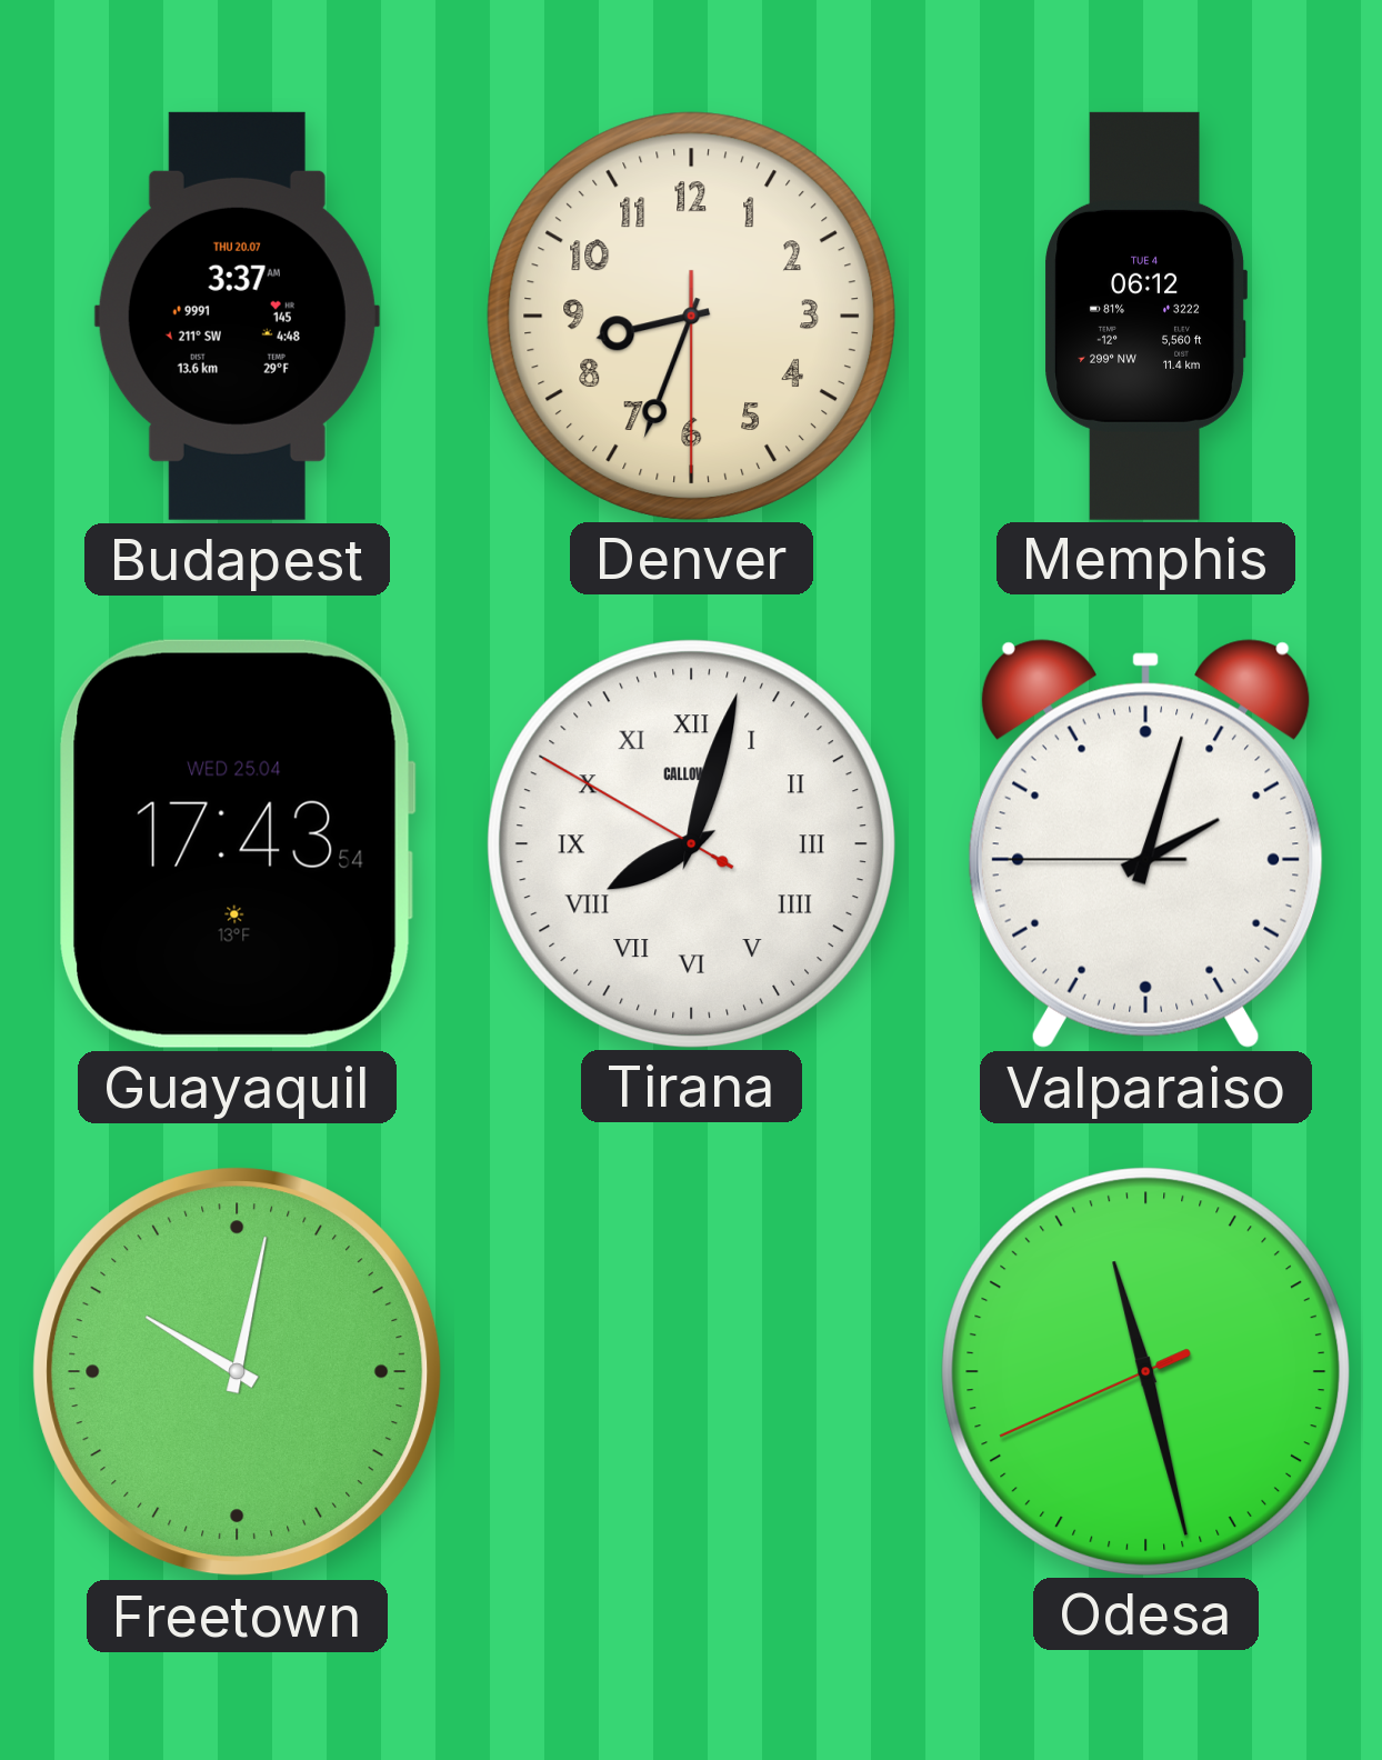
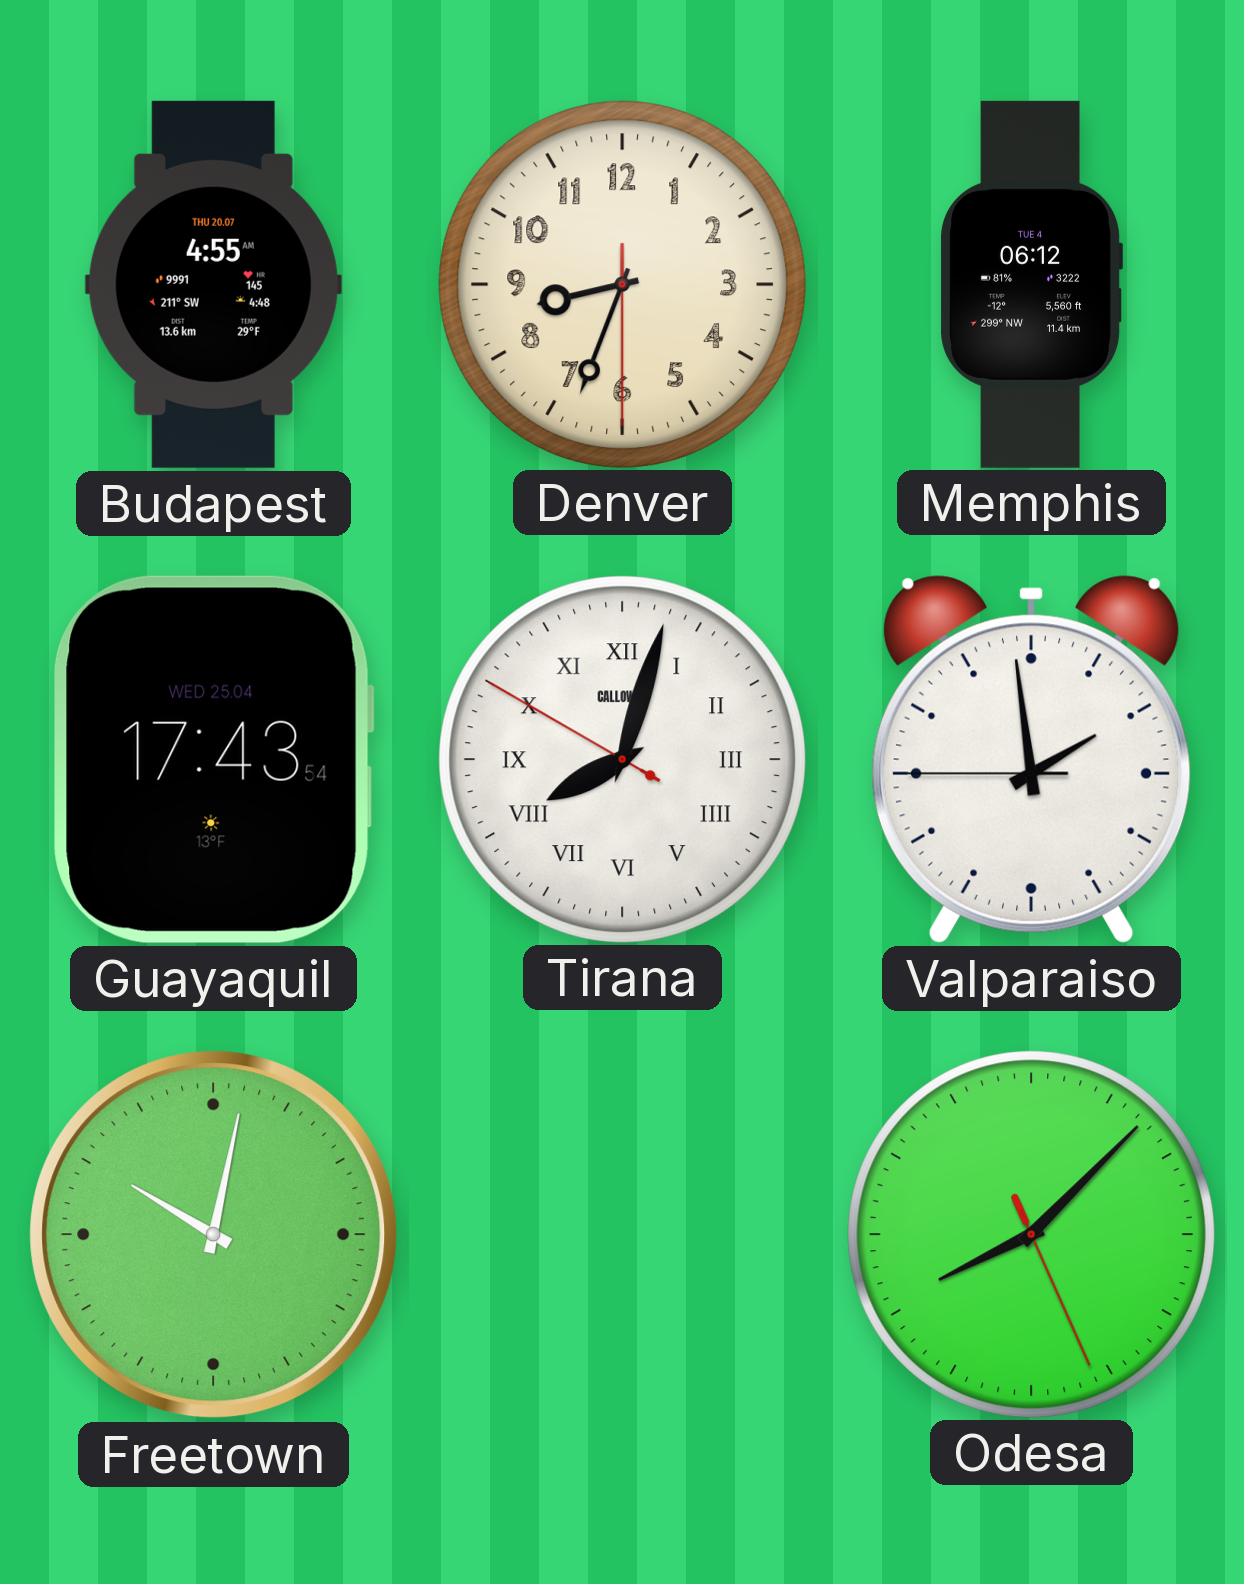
Budapest: 3:37 -> 4:55
Valparaiso: 2:02 -> 1:58
Odesa: 11:27 -> 8:07
